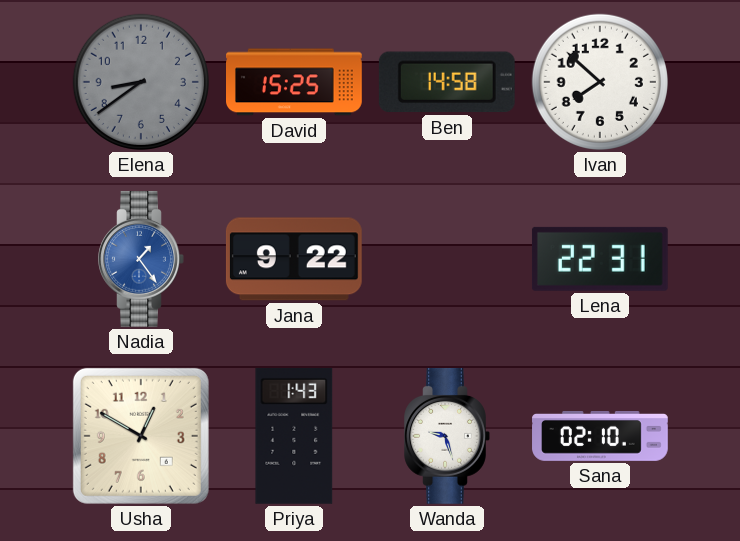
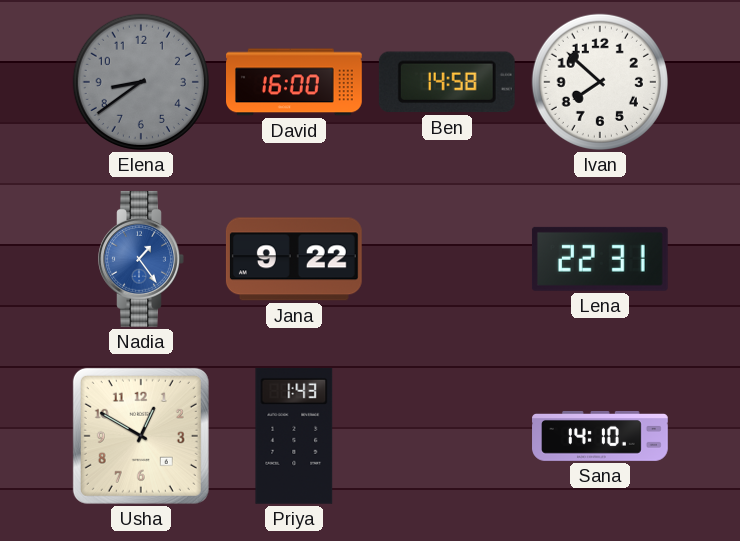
David: 15:25 -> 16:00
Wanda: 9:27 -> none
Sana: 02:10 -> 14:10
